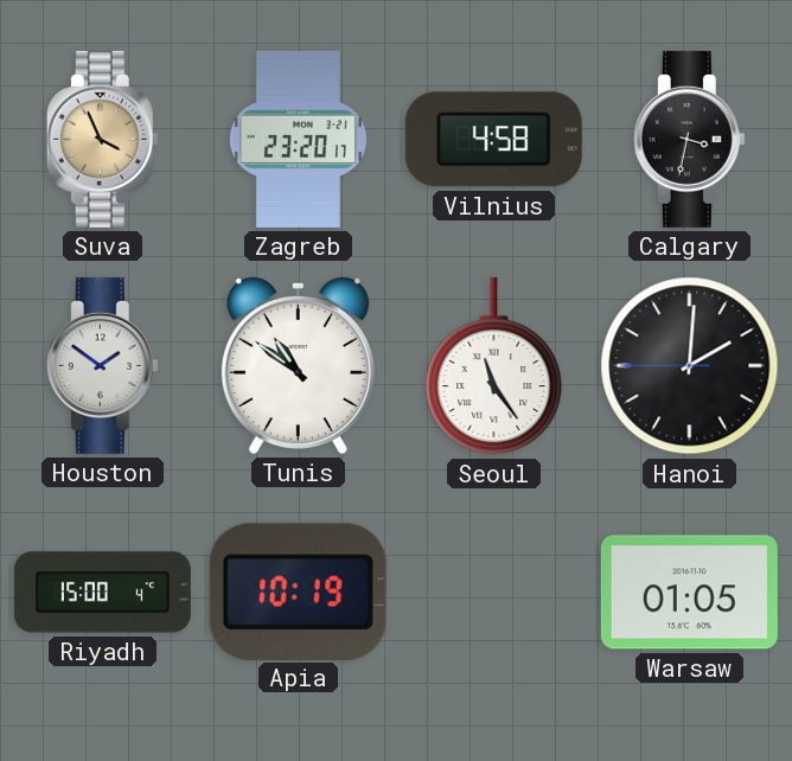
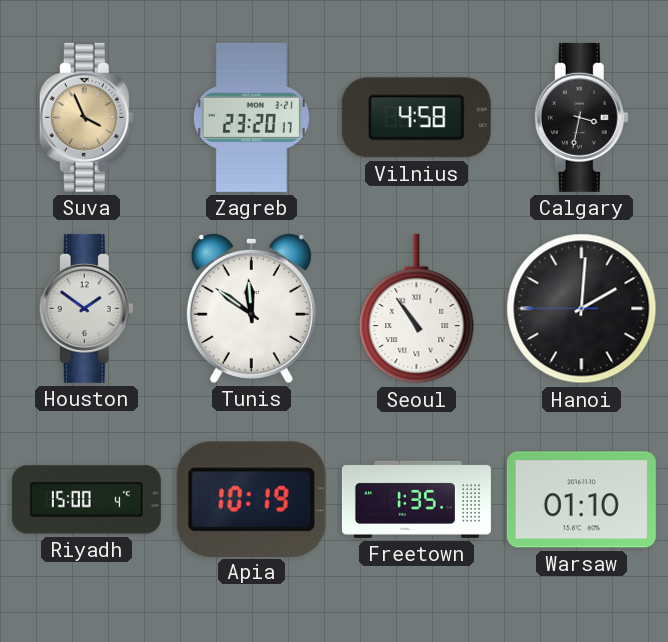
Tunis: 10:51 -> 11:51
Seoul: 11:24 -> 10:54
Freetown: none -> 1:35
Warsaw: 01:05 -> 01:10
